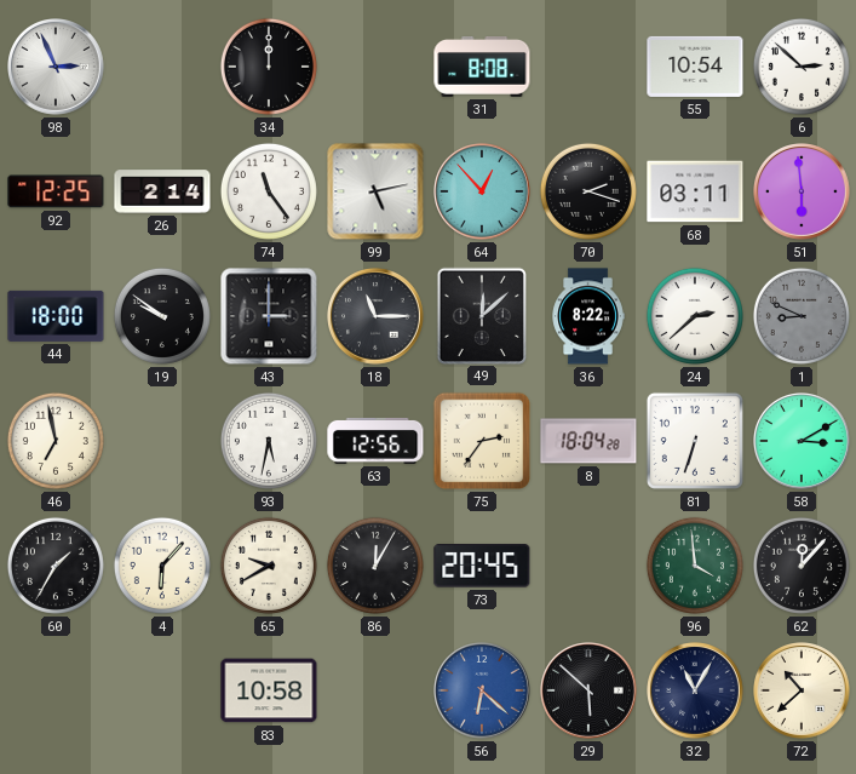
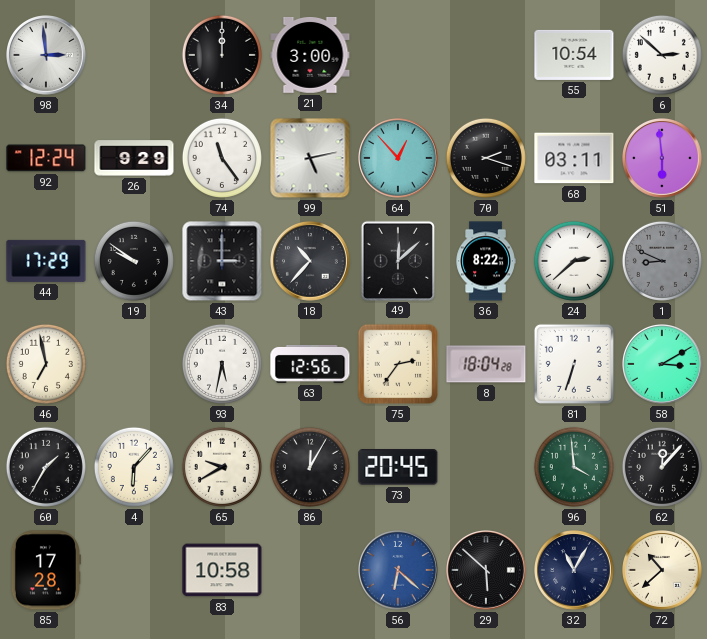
98: 2:56 -> 2:59
21: none -> 3:00
31: 8:08 -> none
92: 12:25 -> 12:24
26: 2:14 -> 9:29
44: 18:00 -> 17:29
18: 11:15 -> 10:37
85: none -> 17:28
